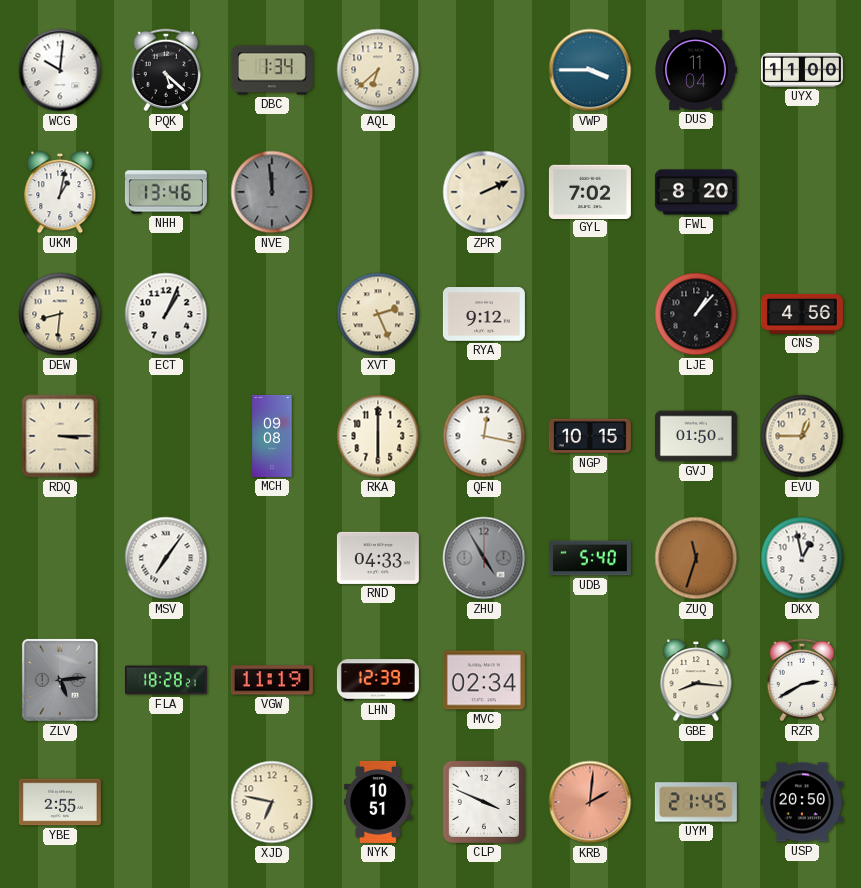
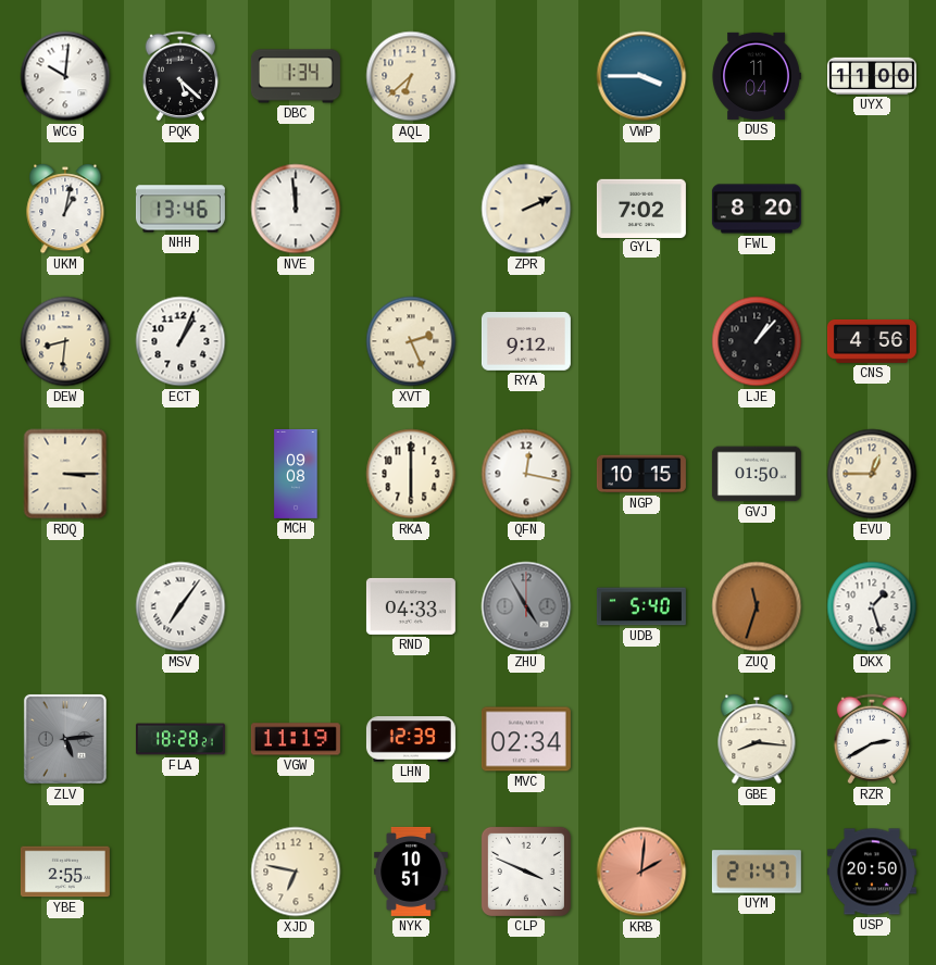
NVE dial: grey -> white
DKX: 12:58 -> 1:27
UYM: 21:45 -> 21:47
